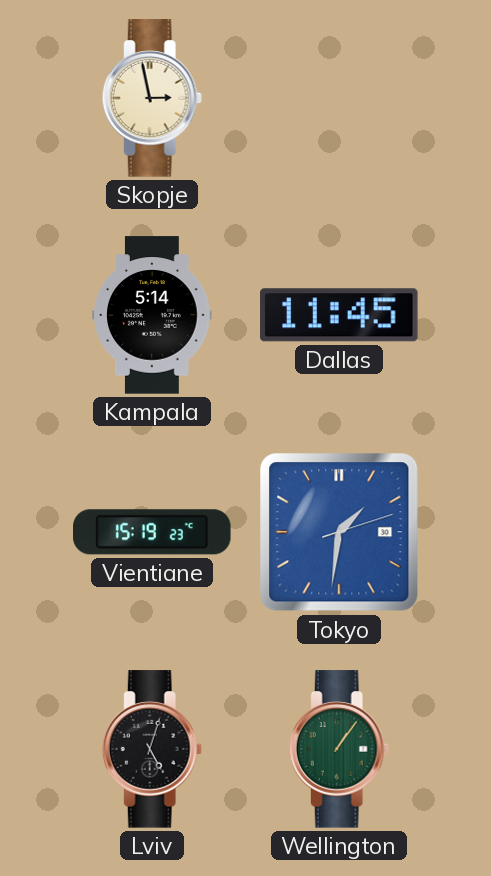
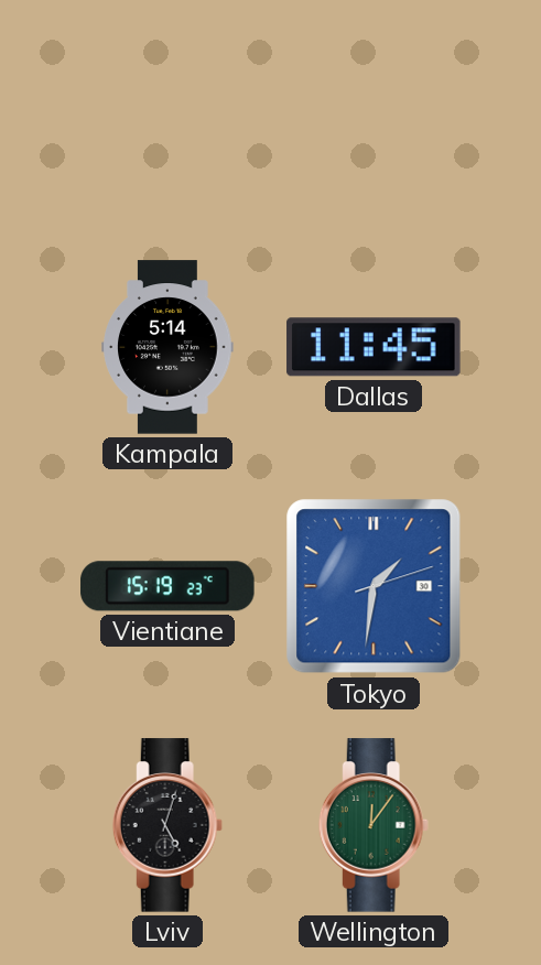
Skopje: 2:58 -> none
Wellington: 1:06 -> 12:06
